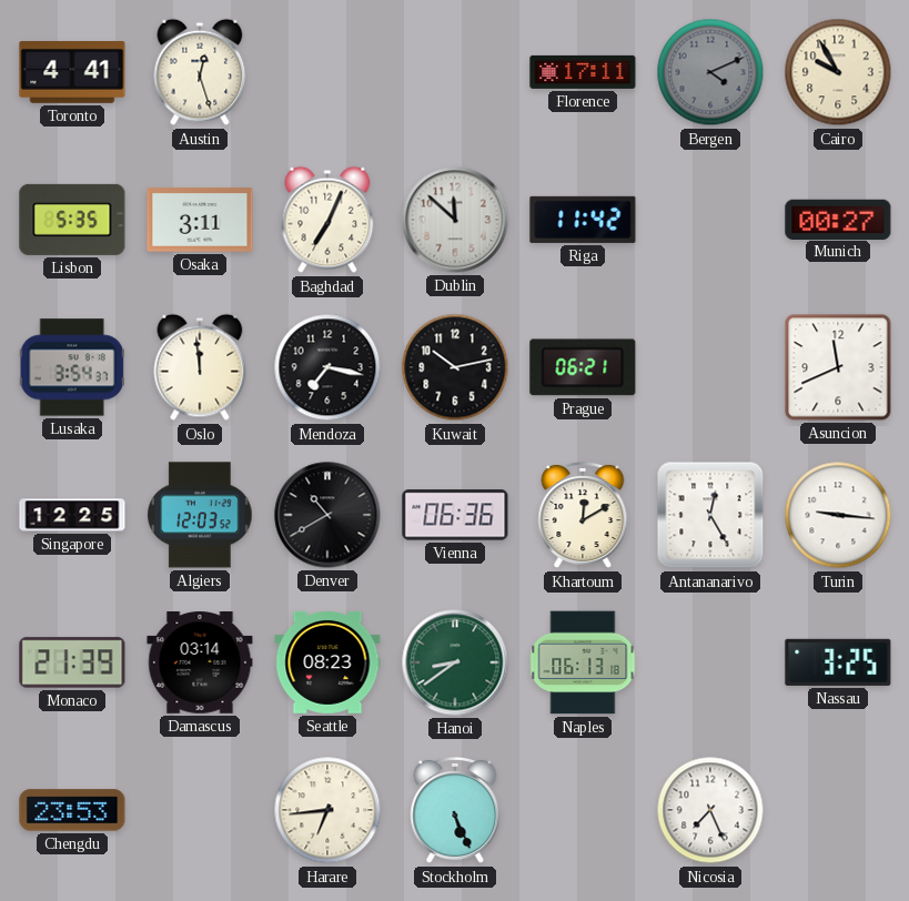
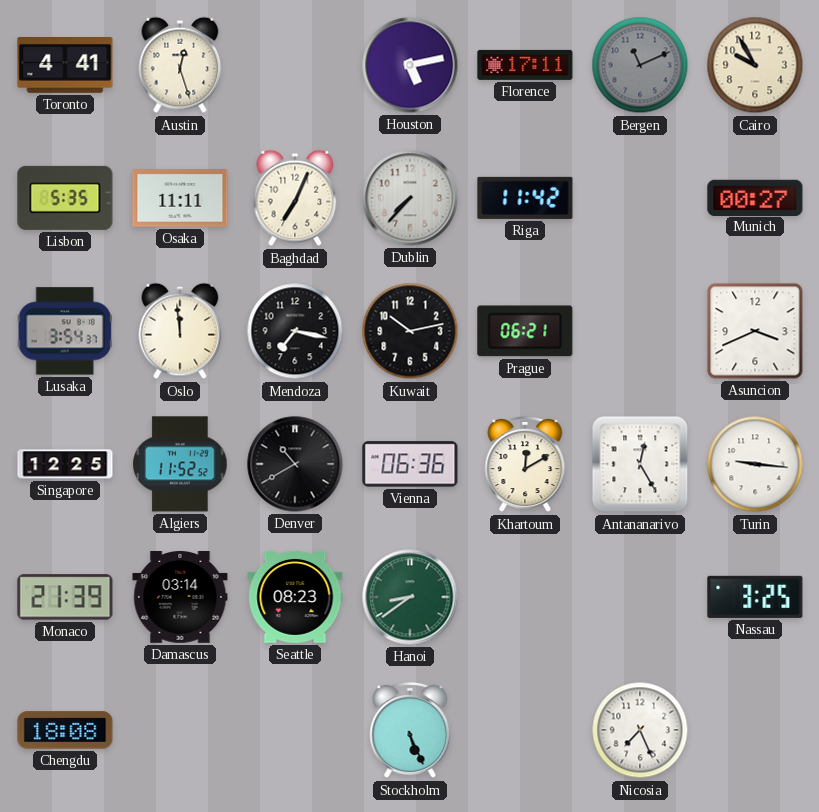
Houston: none -> 5:13
Bergen: 4:11 -> 11:11
Osaka: 3:11 -> 11:11
Dublin: 11:52 -> 7:37
Asuncion: 11:41 -> 3:41
Algiers: 12:03 -> 11:52
Naples: 06:13 -> none
Chengdu: 23:53 -> 18:08
Harare: 6:44 -> none
